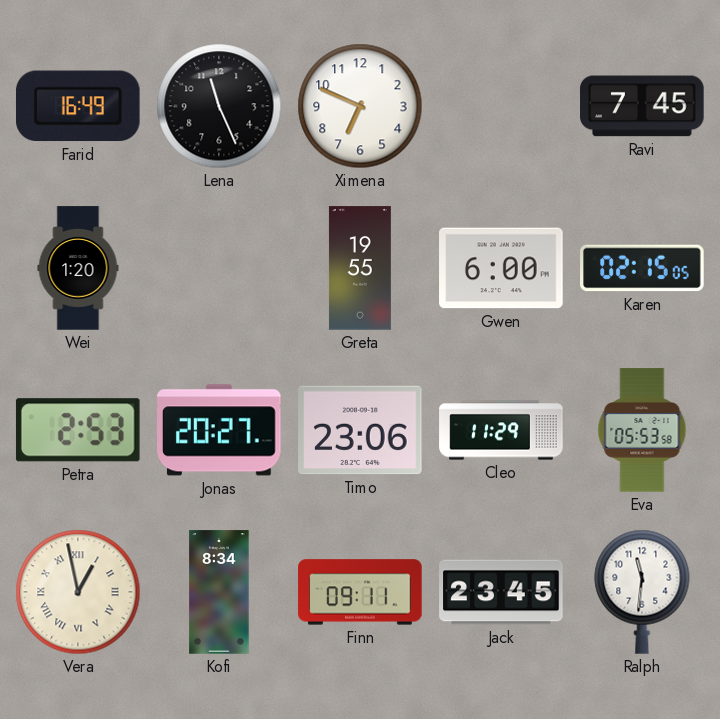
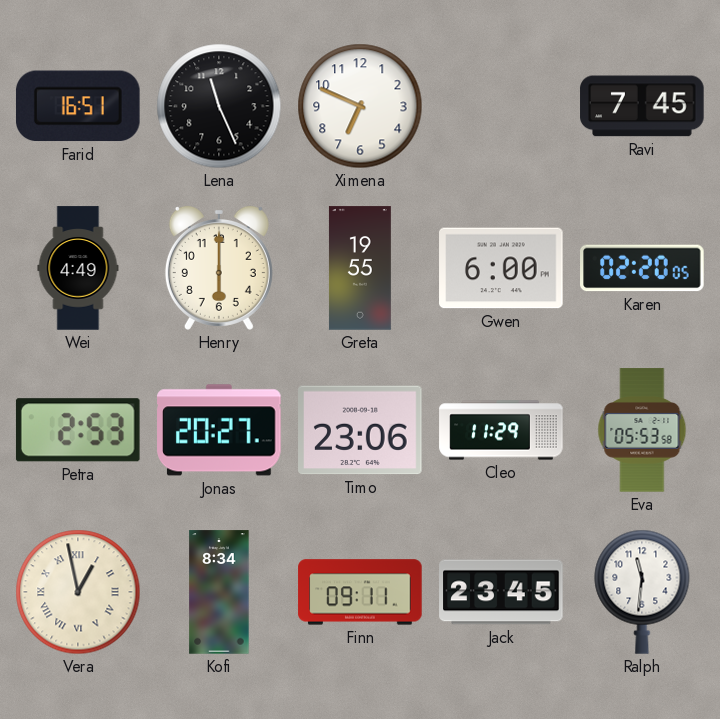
Farid: 16:49 -> 16:51
Wei: 1:20 -> 4:49
Henry: none -> 6:00
Karen: 02:15 -> 02:20
